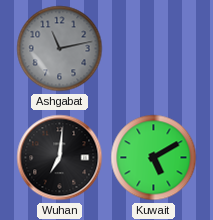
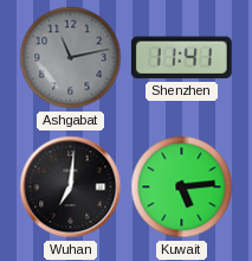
Shenzhen: none -> 11:41
Kuwait: 5:10 -> 5:14
